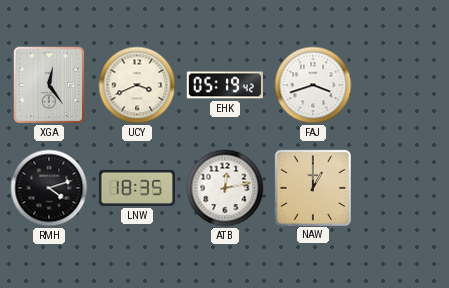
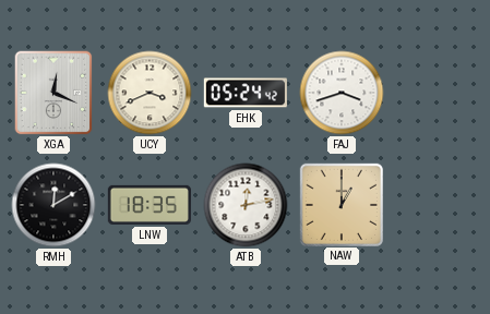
XGA: 12:24 -> 12:19
EHK: 05:19 -> 05:24
RMH: 4:12 -> 12:10
